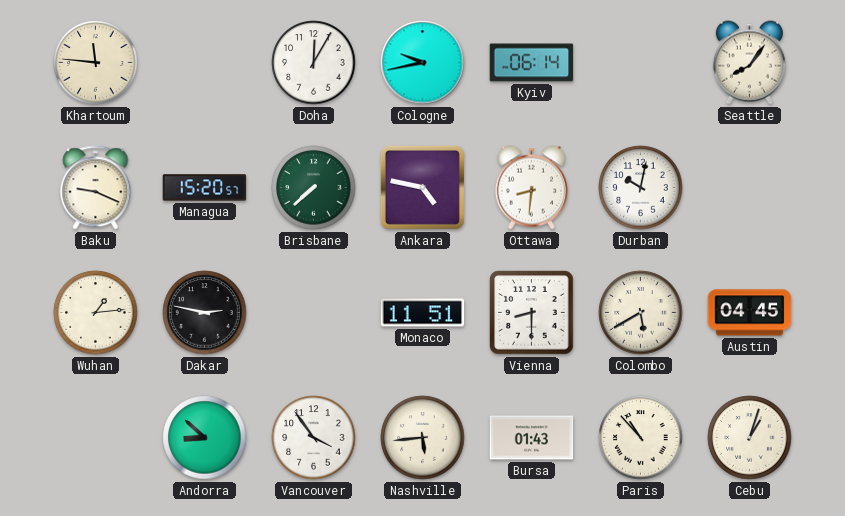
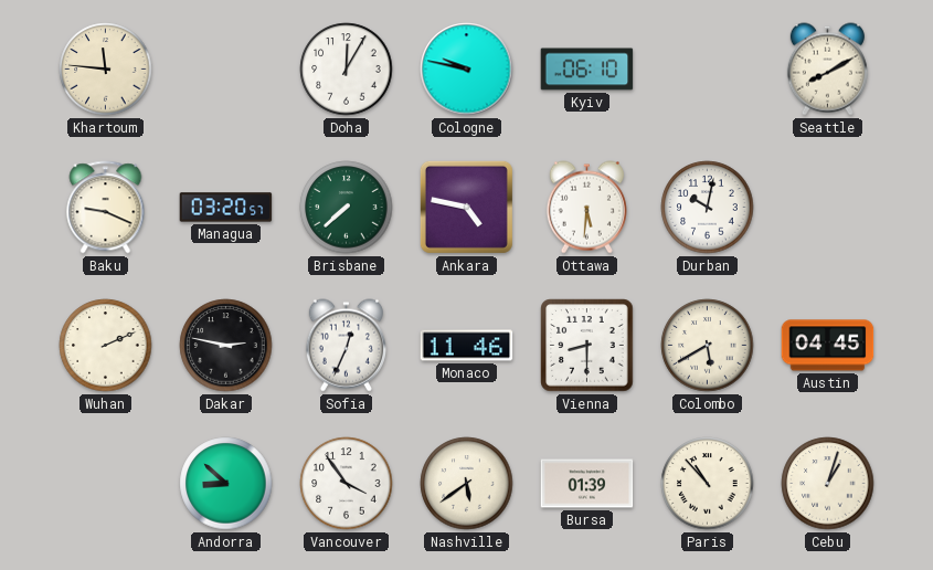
Cologne: 9:43 -> 9:47
Kyiv: 06:14 -> 06:10
Seattle: 8:06 -> 8:10
Managua: 15:20 -> 03:20
Ottawa: 8:31 -> 5:31
Wuhan: 1:14 -> 2:11
Sofia: none -> 12:34
Monaco: 11:51 -> 11:46
Nashville: 5:44 -> 5:39
Bursa: 01:43 -> 01:39
